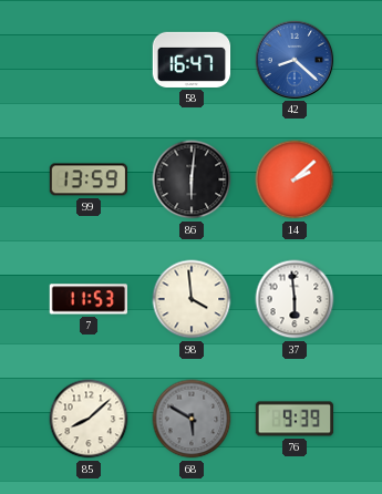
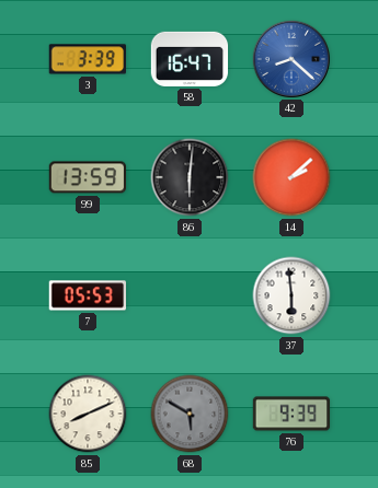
3: none -> 3:39
7: 11:53 -> 05:53
98: 3:59 -> none
85: 8:08 -> 8:11
